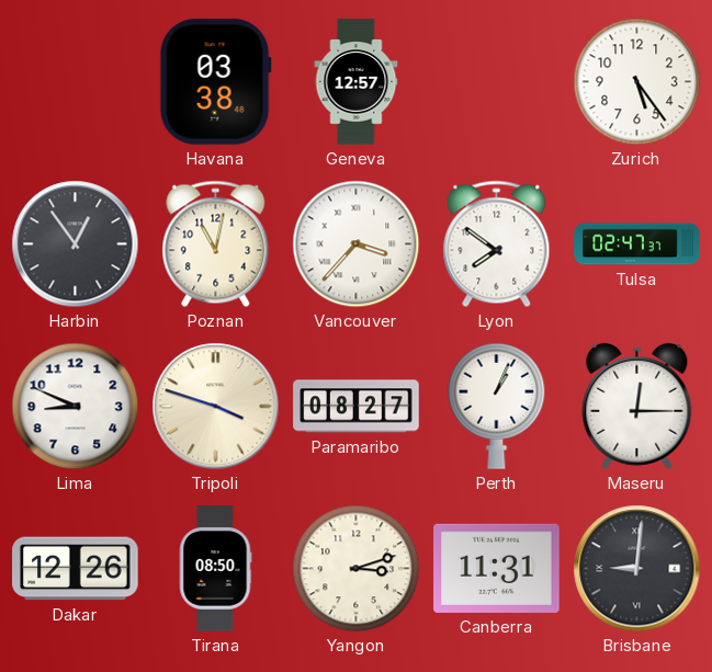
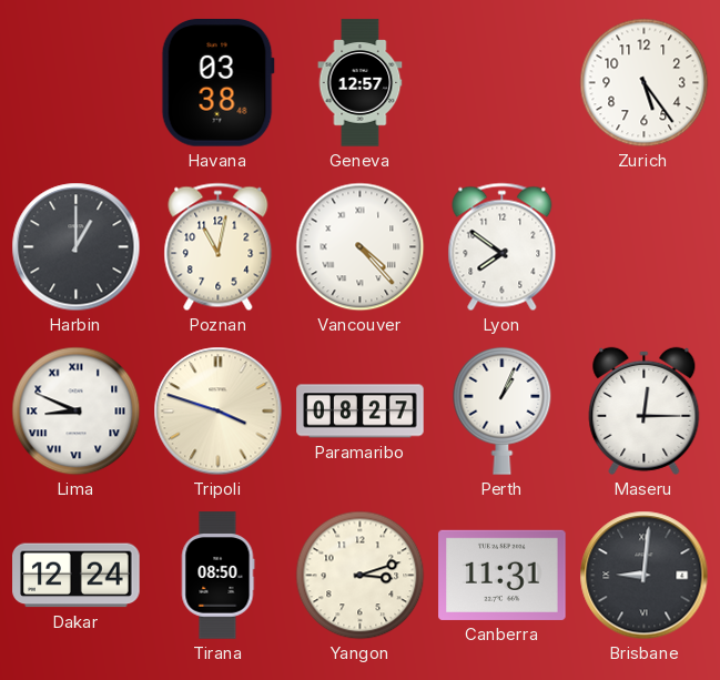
Harbin: 12:54 -> 1:00
Vancouver: 3:37 -> 4:23
Tulsa: 02:47 -> none
Lima numerals: Arabic -> Roman
Dakar: 12:26 -> 12:24
